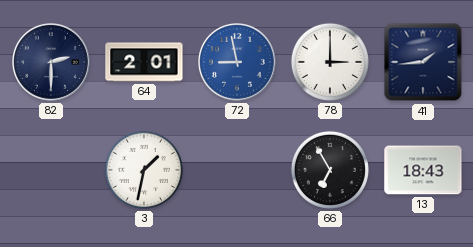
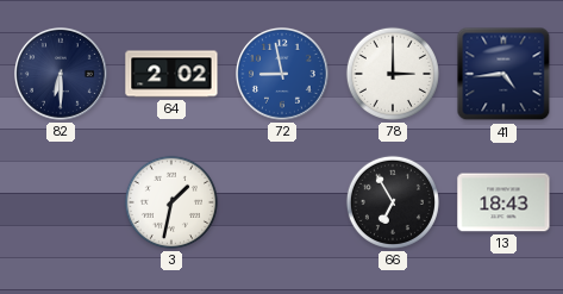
82: 2:30 -> 6:30
64: 2:01 -> 2:02
41: 1:44 -> 4:44
